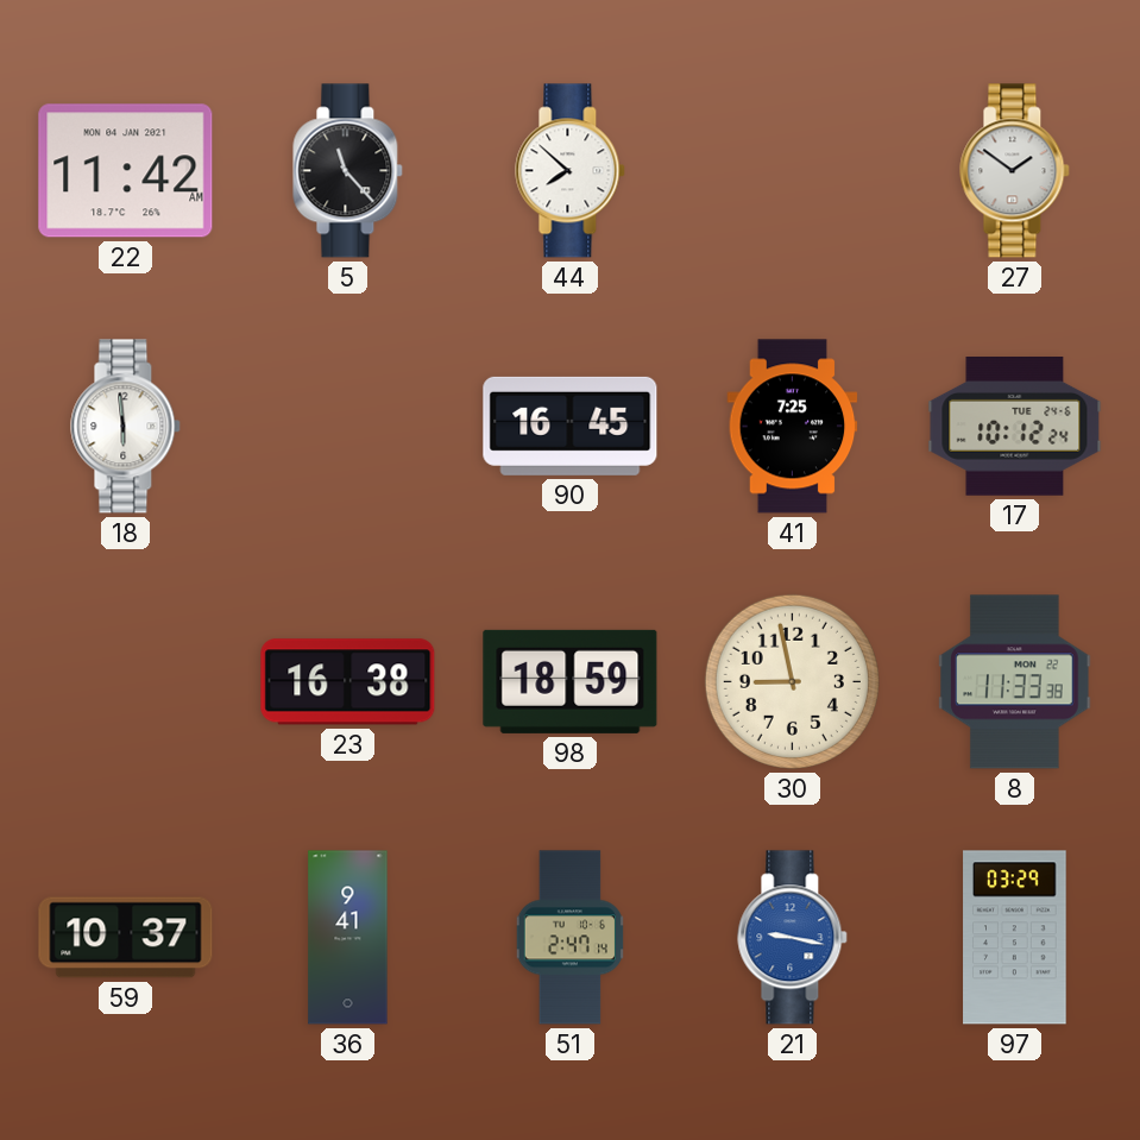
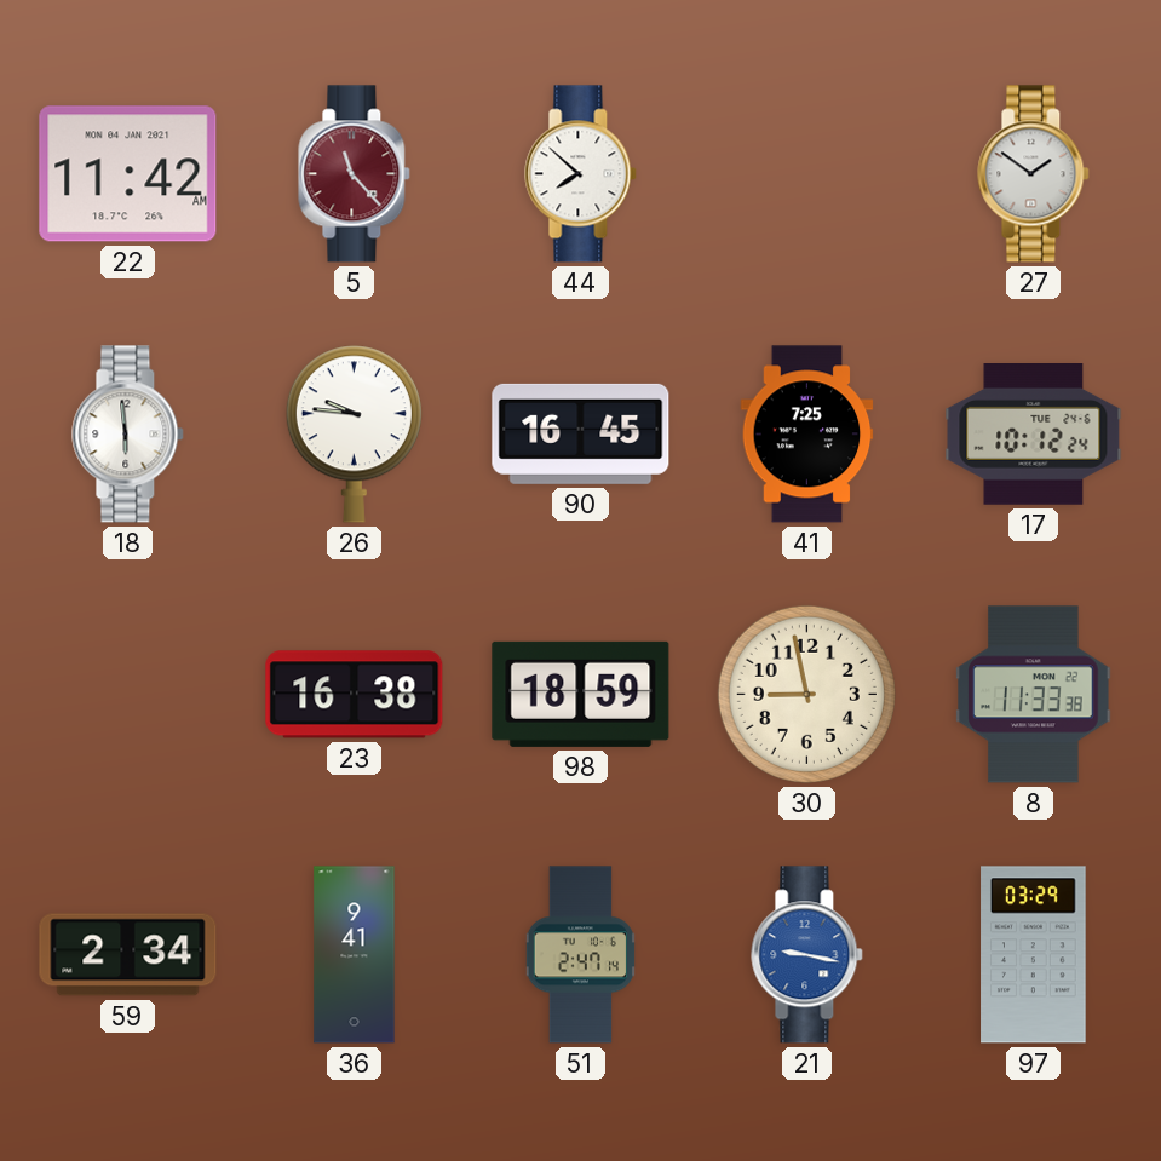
5 dial: black -> burgundy
26: none -> 9:46
59: 10:37 -> 2:34
